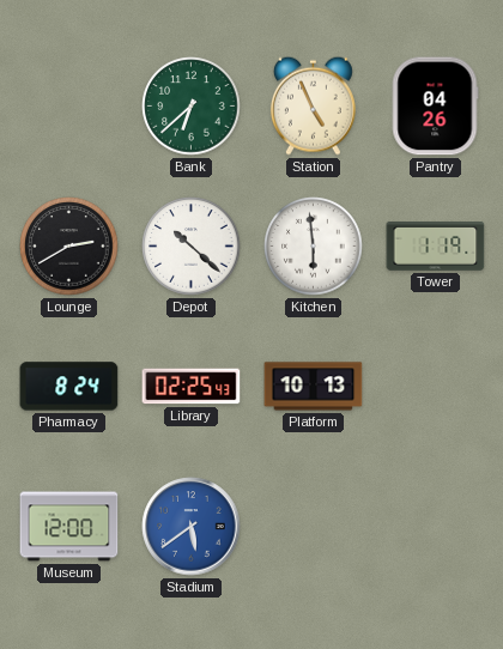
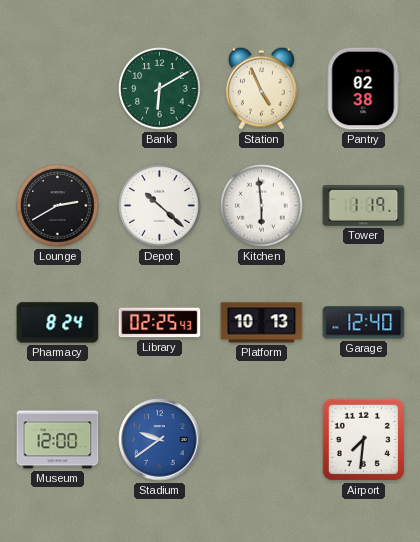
Bank: 6:38 -> 6:10
Pantry: 04:26 -> 02:38
Garage: none -> 12:40
Stadium: 5:39 -> 9:39
Airport: none -> 7:31
